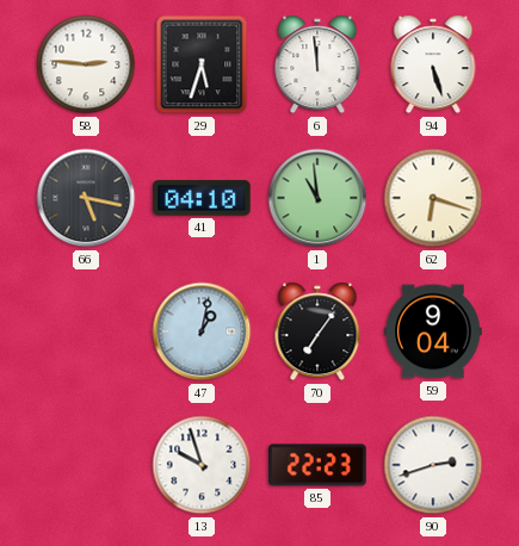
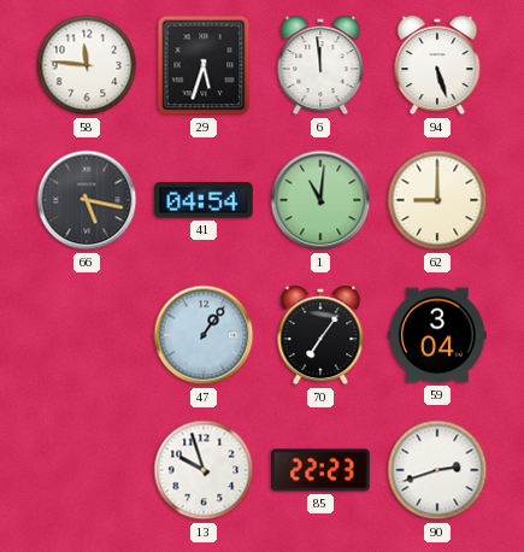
58: 2:46 -> 11:46
41: 04:10 -> 04:54
1: 10:59 -> 11:01
62: 6:18 -> 9:00
47: 1:02 -> 1:06
59: 9:04 -> 3:04
